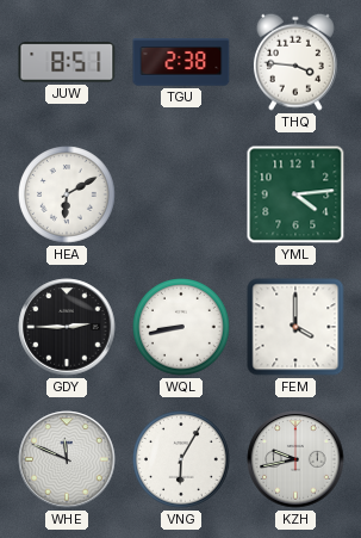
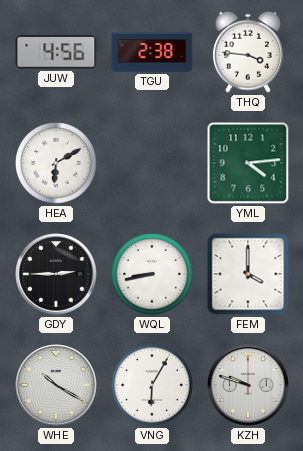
JUW: 8:51 -> 4:56
WHE: 11:49 -> 10:20
KZH: 9:43 -> 9:48
